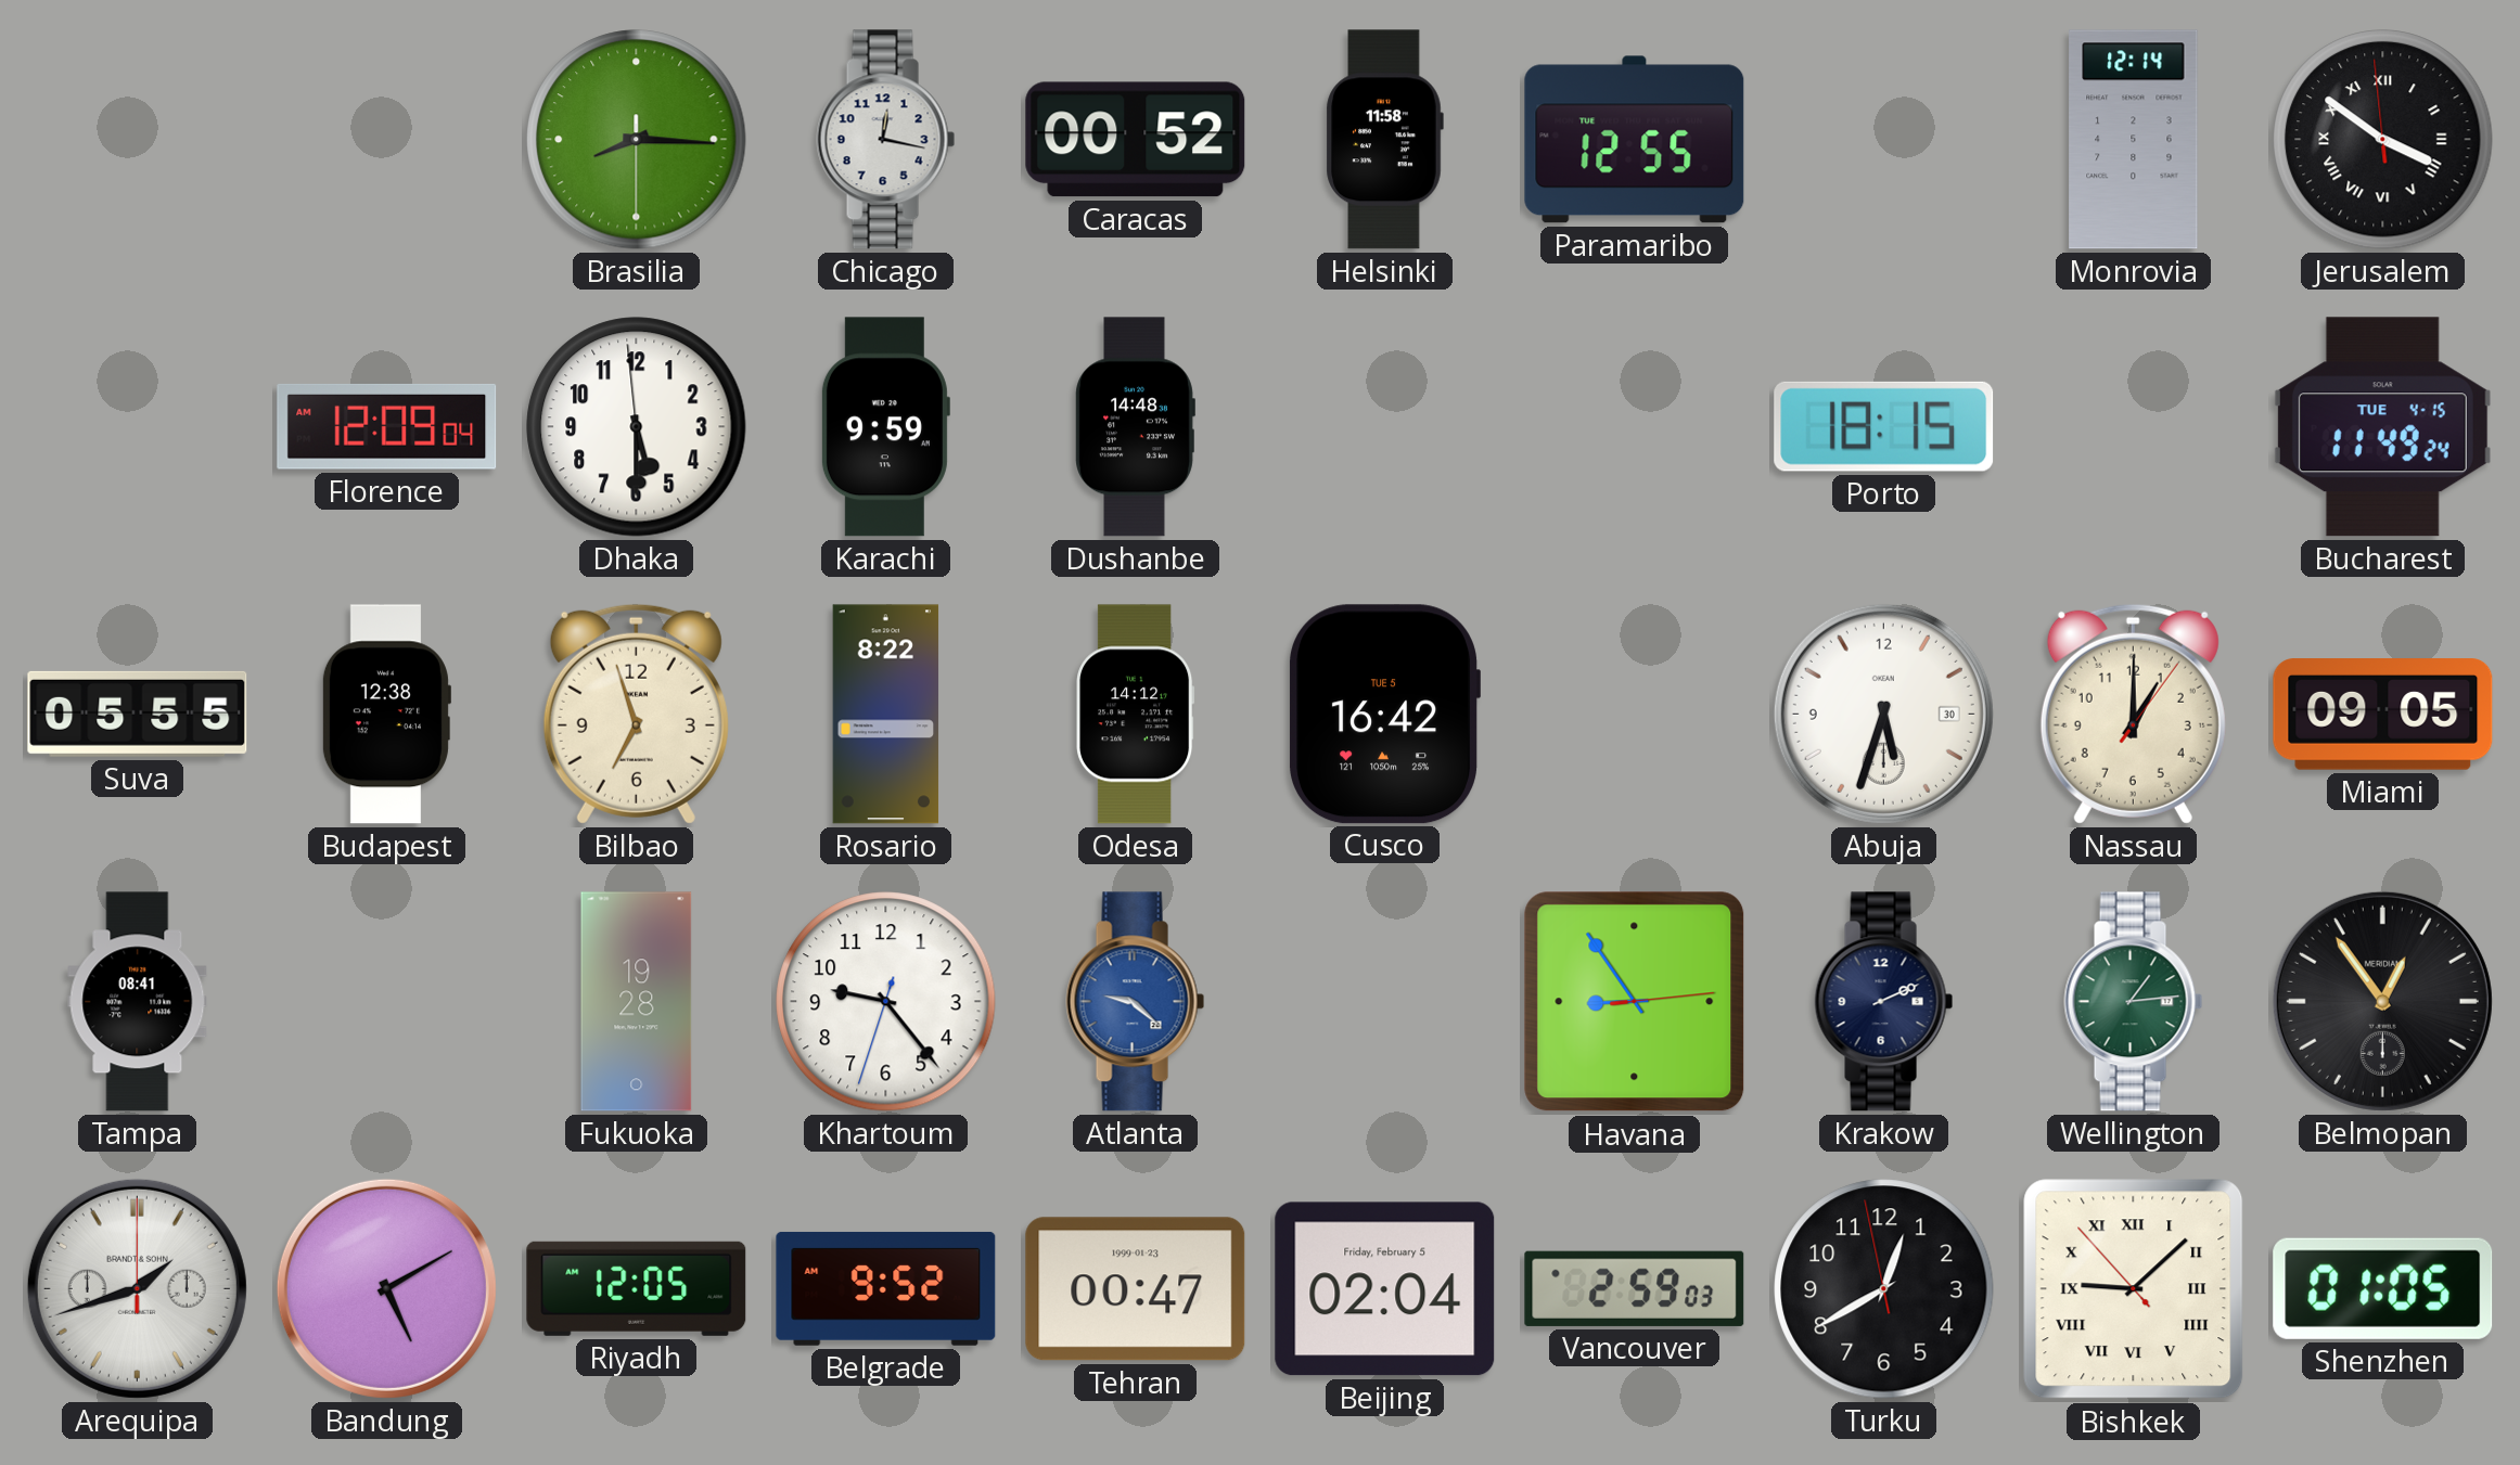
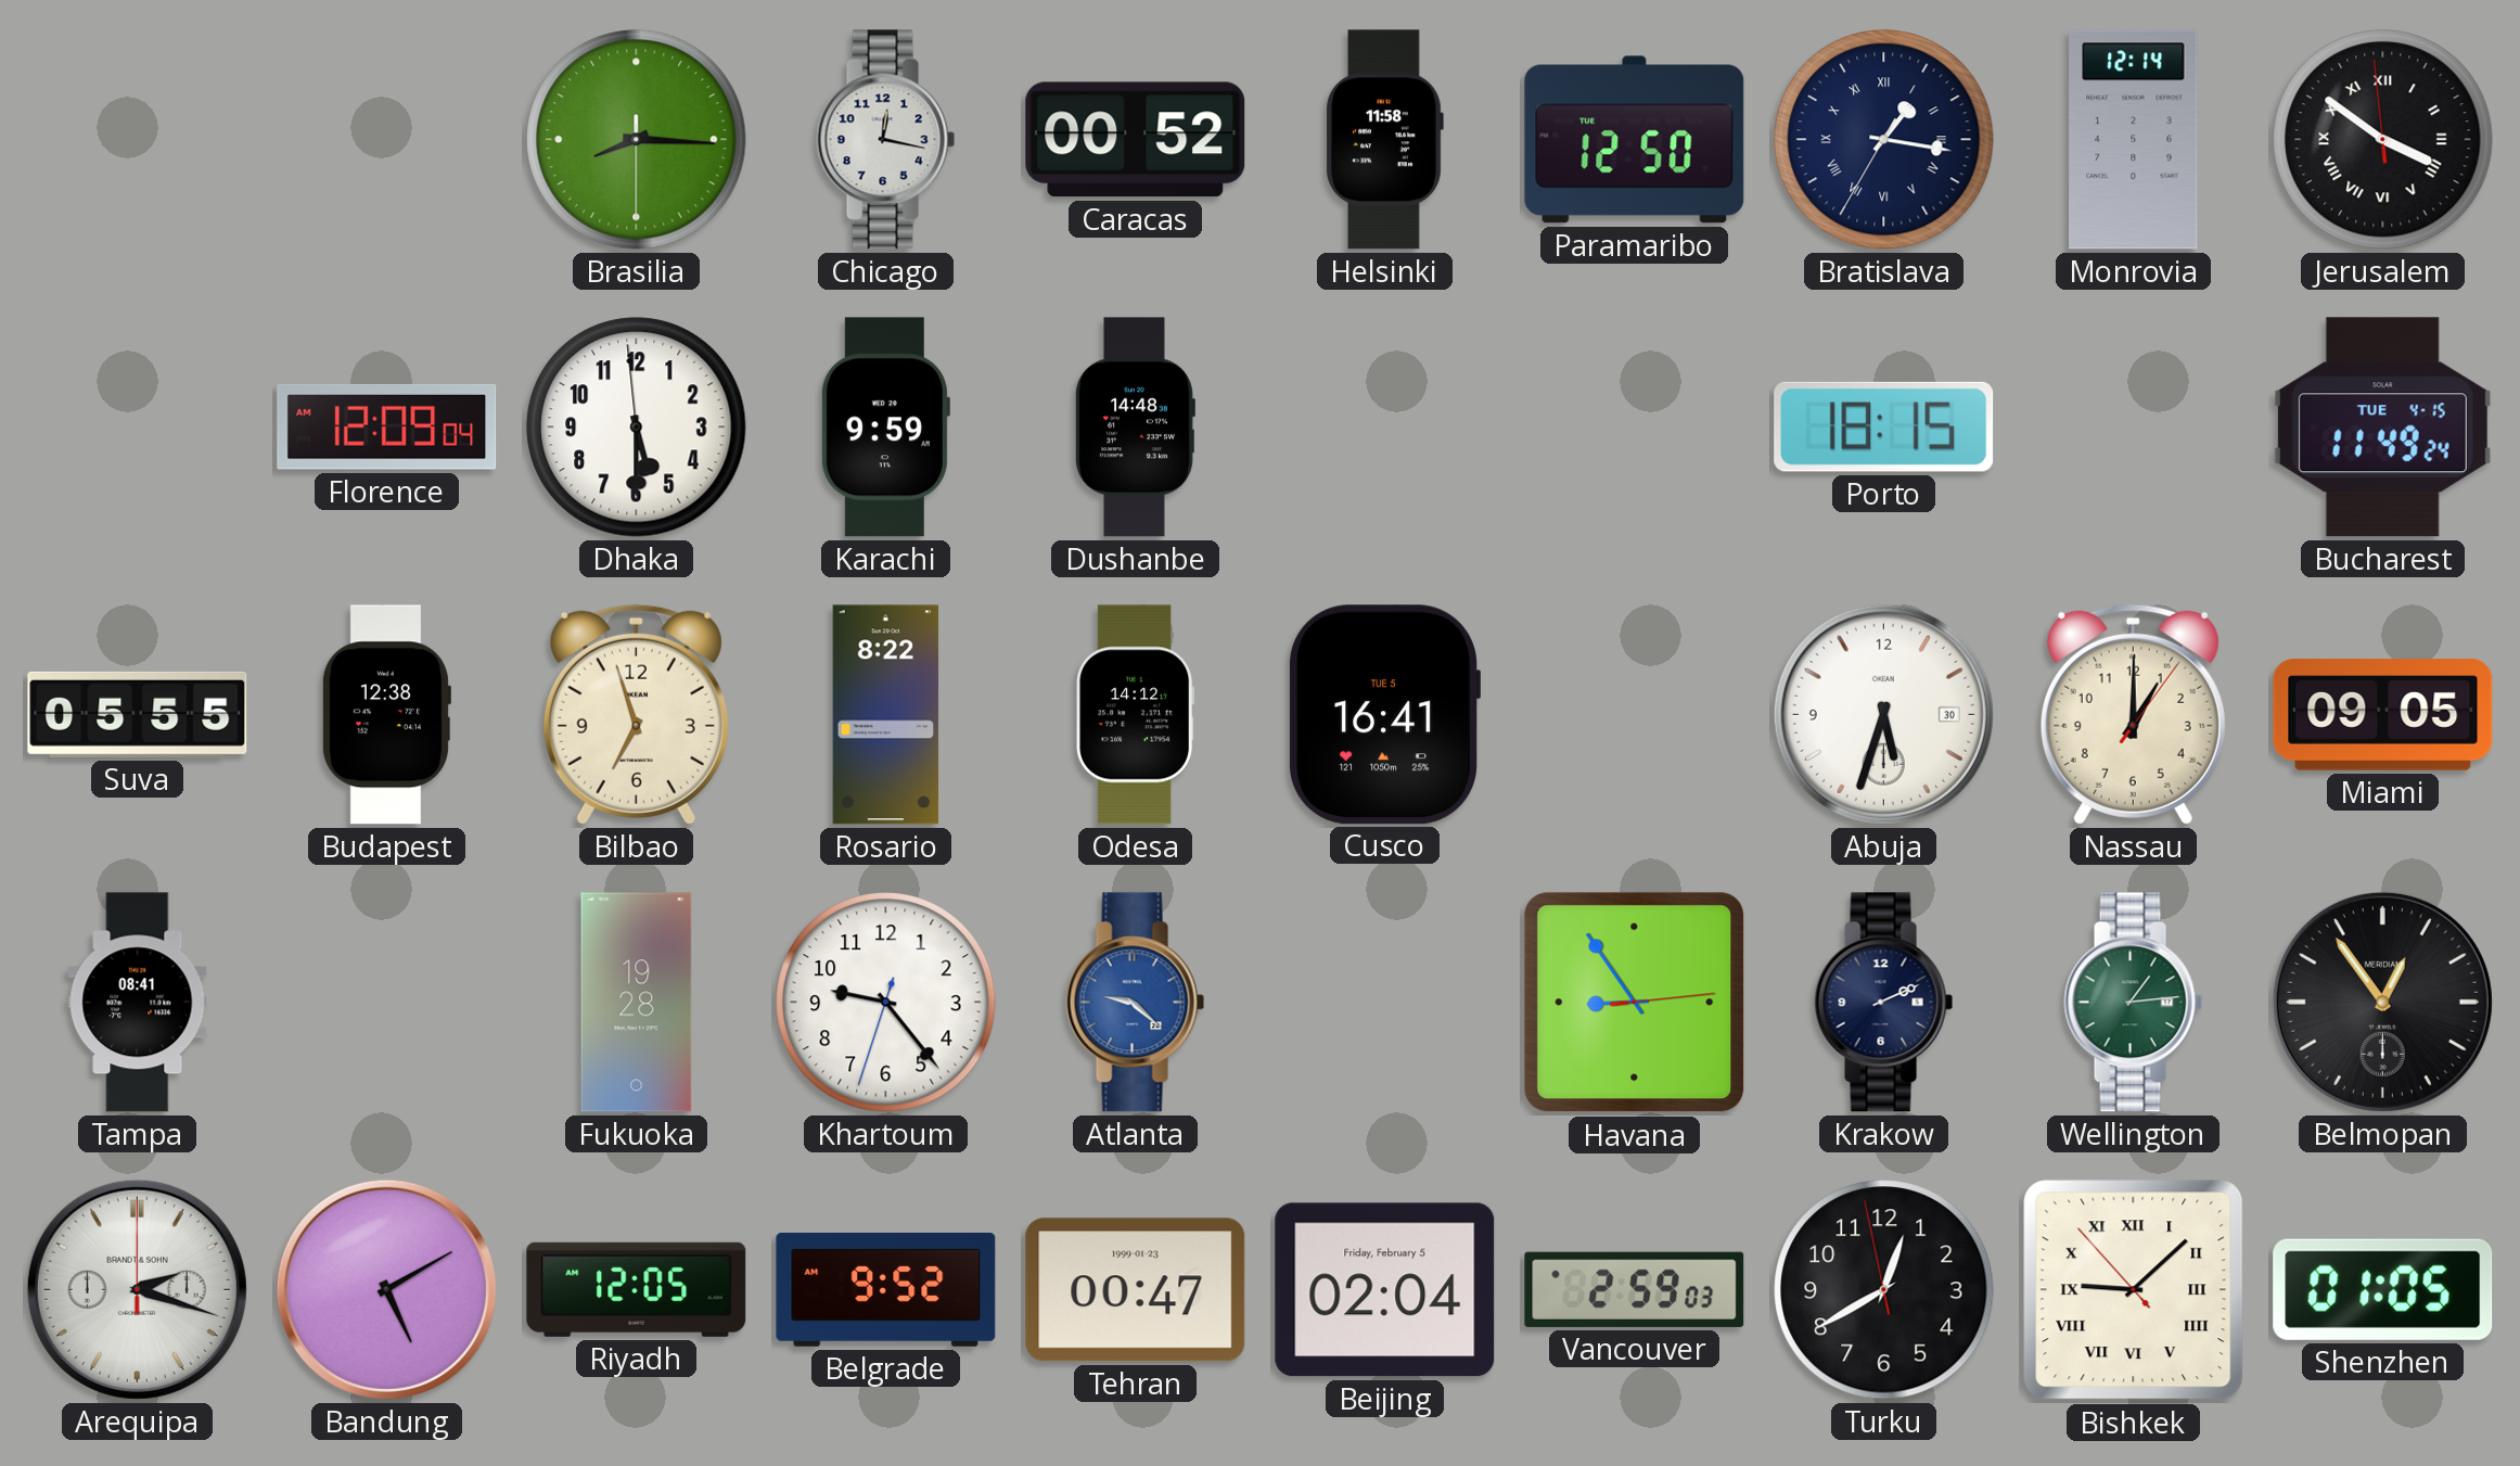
Paramaribo: 12:55 -> 12:50
Bratislava: none -> 1:16
Cusco: 16:42 -> 16:41
Arequipa: 1:42 -> 2:18
